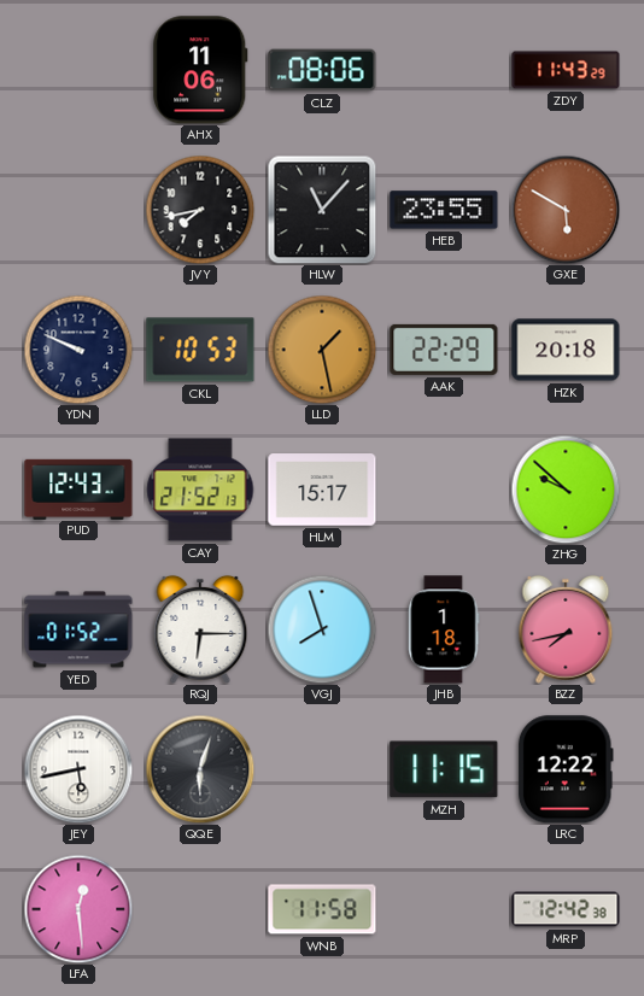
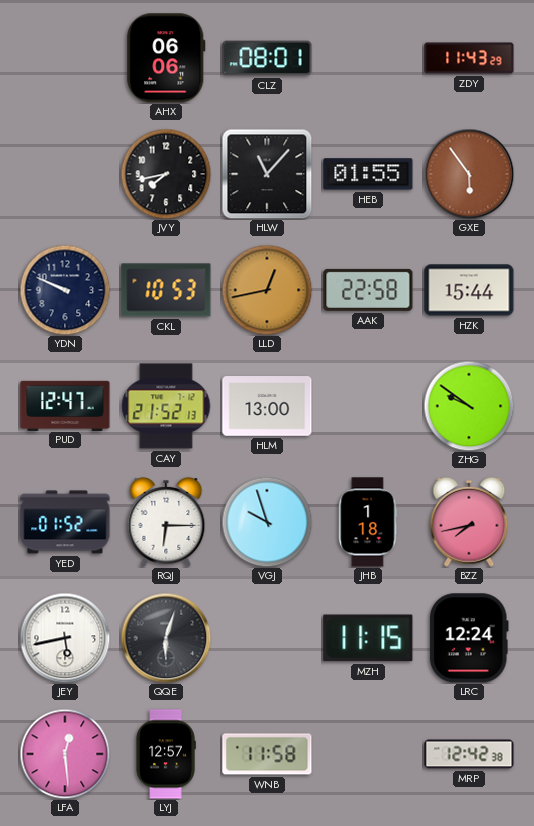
AHX: 11:06 -> 06:06
CLZ: 08:06 -> 08:01
HEB: 23:55 -> 01:55
GXE: 5:50 -> 5:54
LLD: 1:28 -> 12:43
AAK: 22:29 -> 22:58
HZK: 20:18 -> 15:44
PUD: 12:43 -> 12:47
HLM: 15:17 -> 13:00
ZHG: 9:52 -> 9:51
VGJ: 7:57 -> 9:57
LRC: 12:22 -> 12:24
LYJ: none -> 12:57
